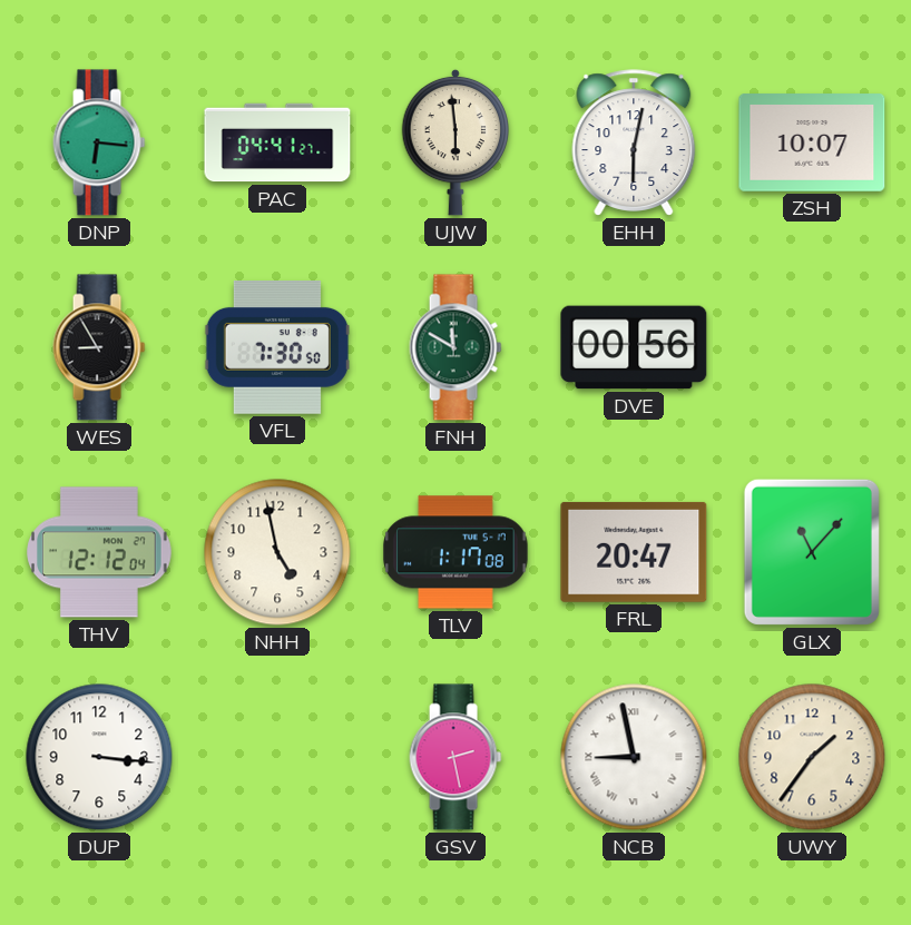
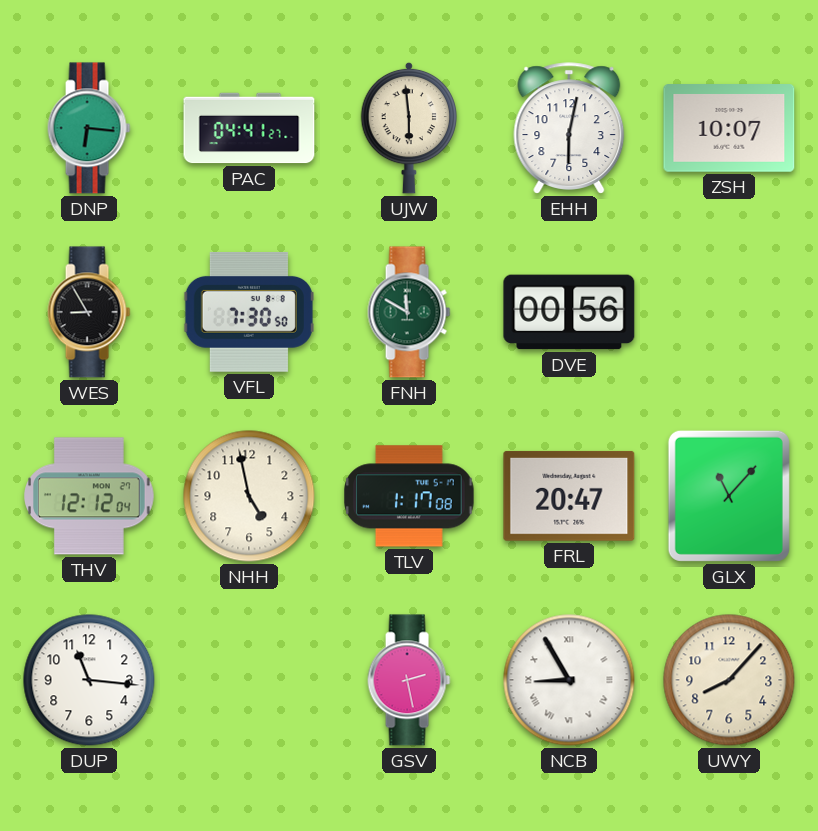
DUP: 3:16 -> 11:16
NCB: 8:58 -> 8:55
UWY: 1:36 -> 8:07
